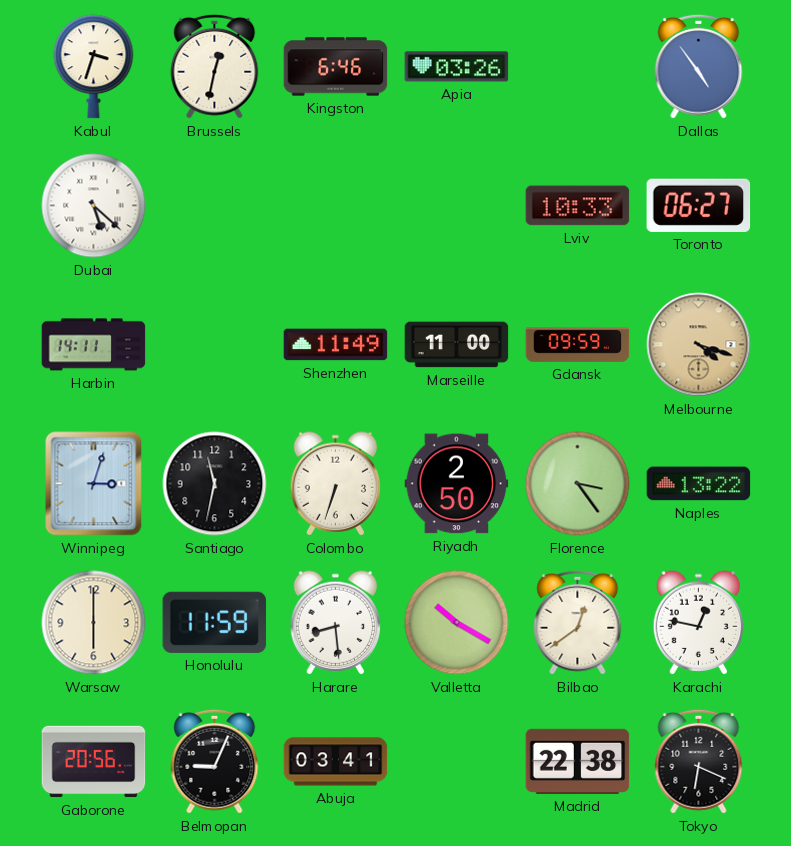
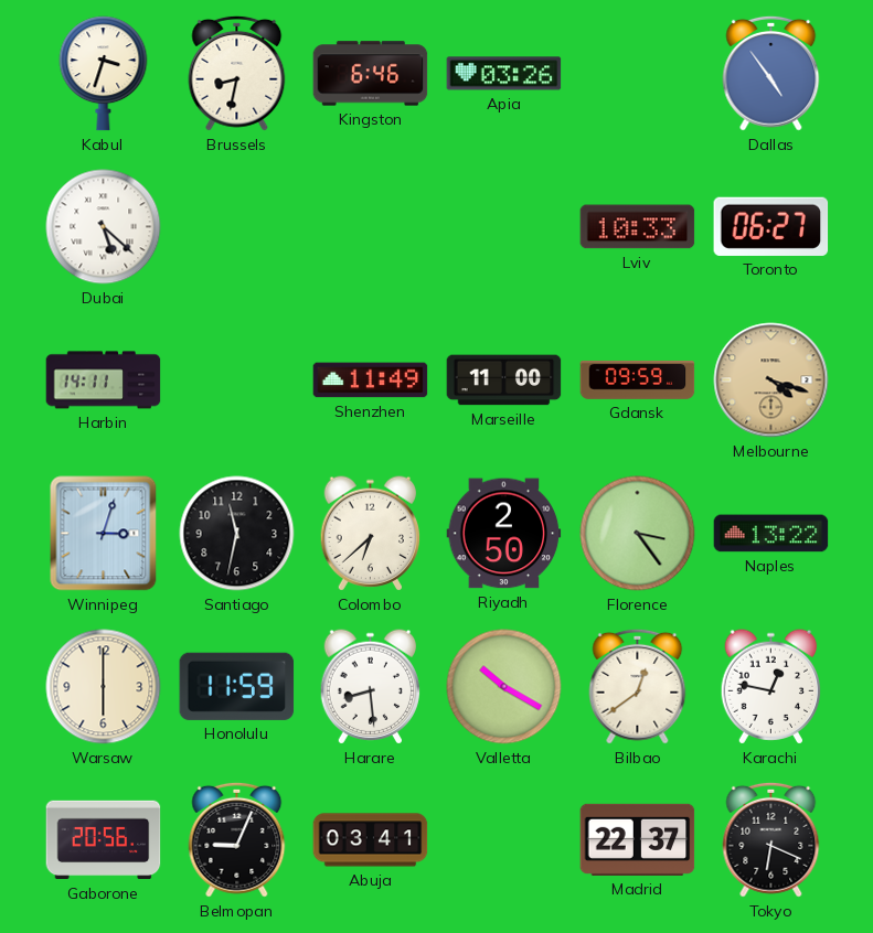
Brussels: 12:32 -> 8:32
Colombo: 6:33 -> 6:38
Madrid: 22:38 -> 22:37
